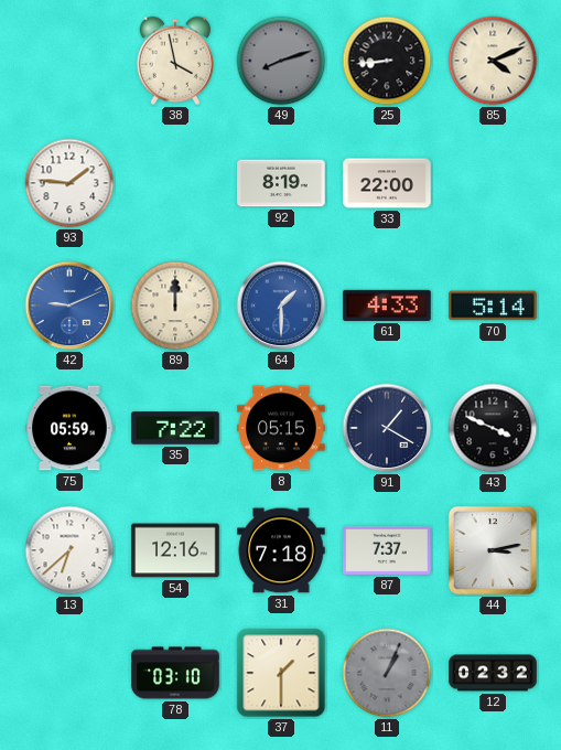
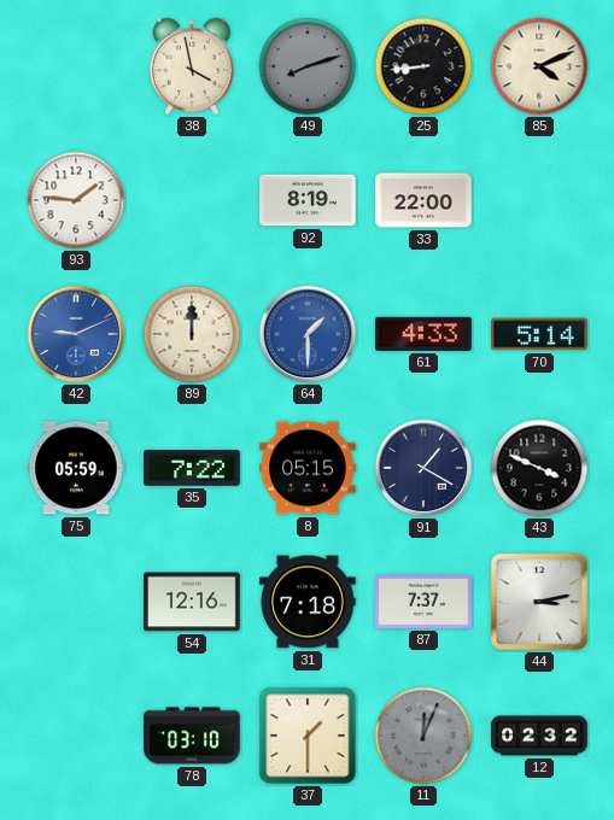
13: 6:38 -> none
11: 1:04 -> 12:04
